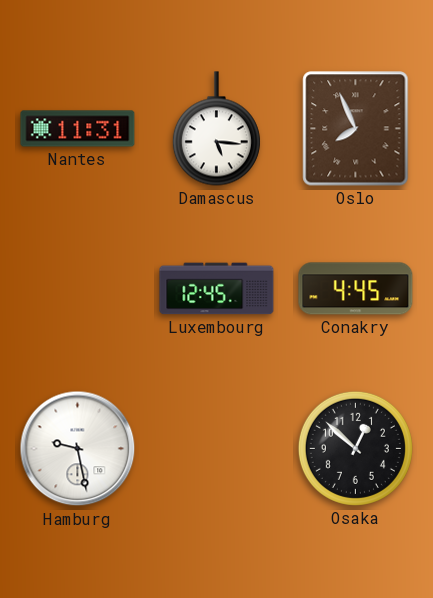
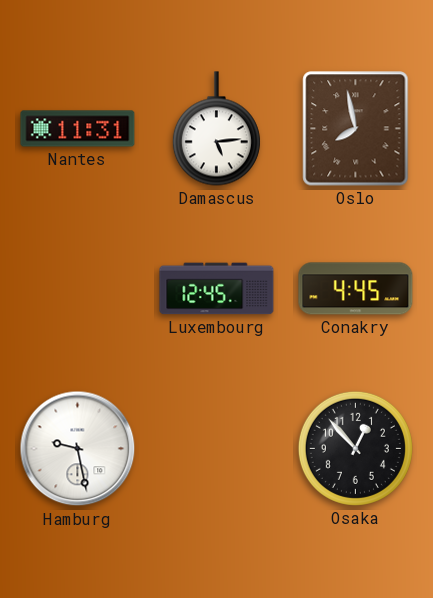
Damascus: 5:16 -> 5:14
Oslo: 7:56 -> 7:58
Osaka: 12:52 -> 12:53
